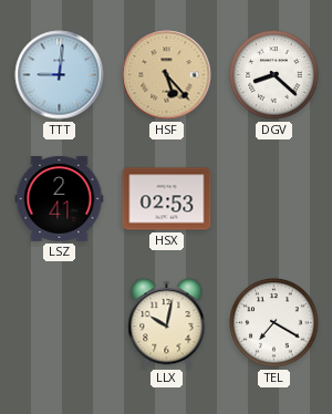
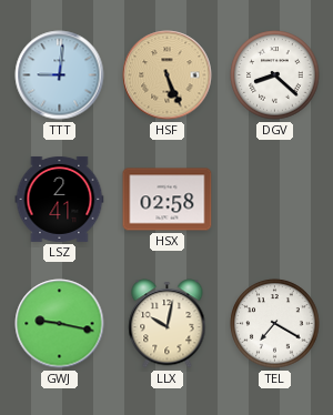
HSF: 5:23 -> 5:26
HSX: 02:53 -> 02:58
GWJ: none -> 9:17
